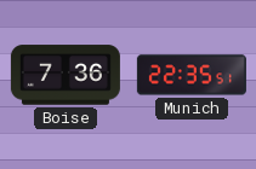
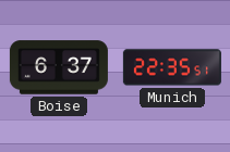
Boise: 7:36 -> 6:37
